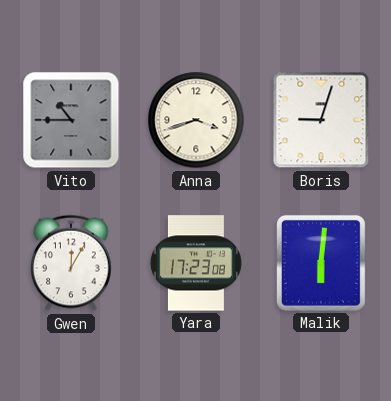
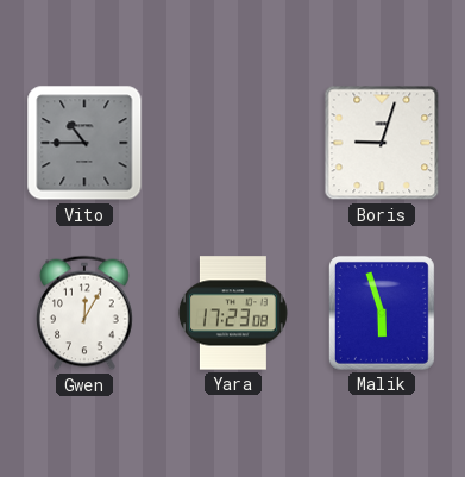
Anna: 3:42 -> none
Malik: 6:01 -> 5:57
